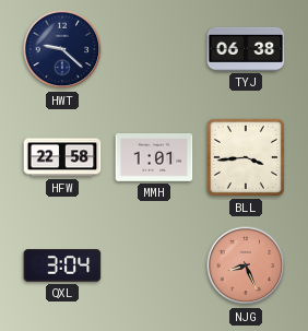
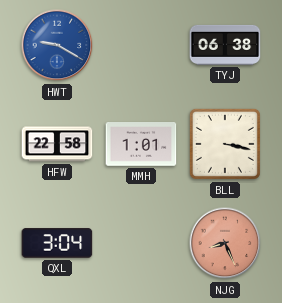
HWT: 9:22 -> 9:20
HWT dial: navy -> blue
BLL: 3:44 -> 3:17
